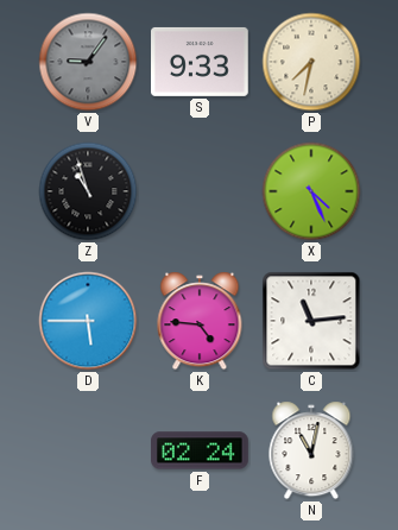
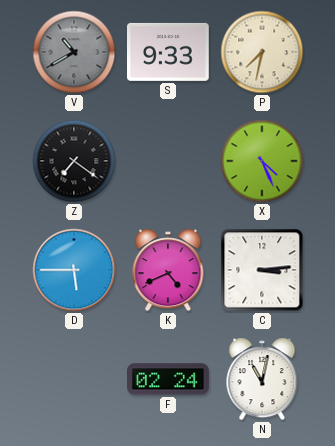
V: 9:06 -> 10:40
Z: 10:57 -> 7:21
K: 4:46 -> 4:41
C: 11:14 -> 3:14
